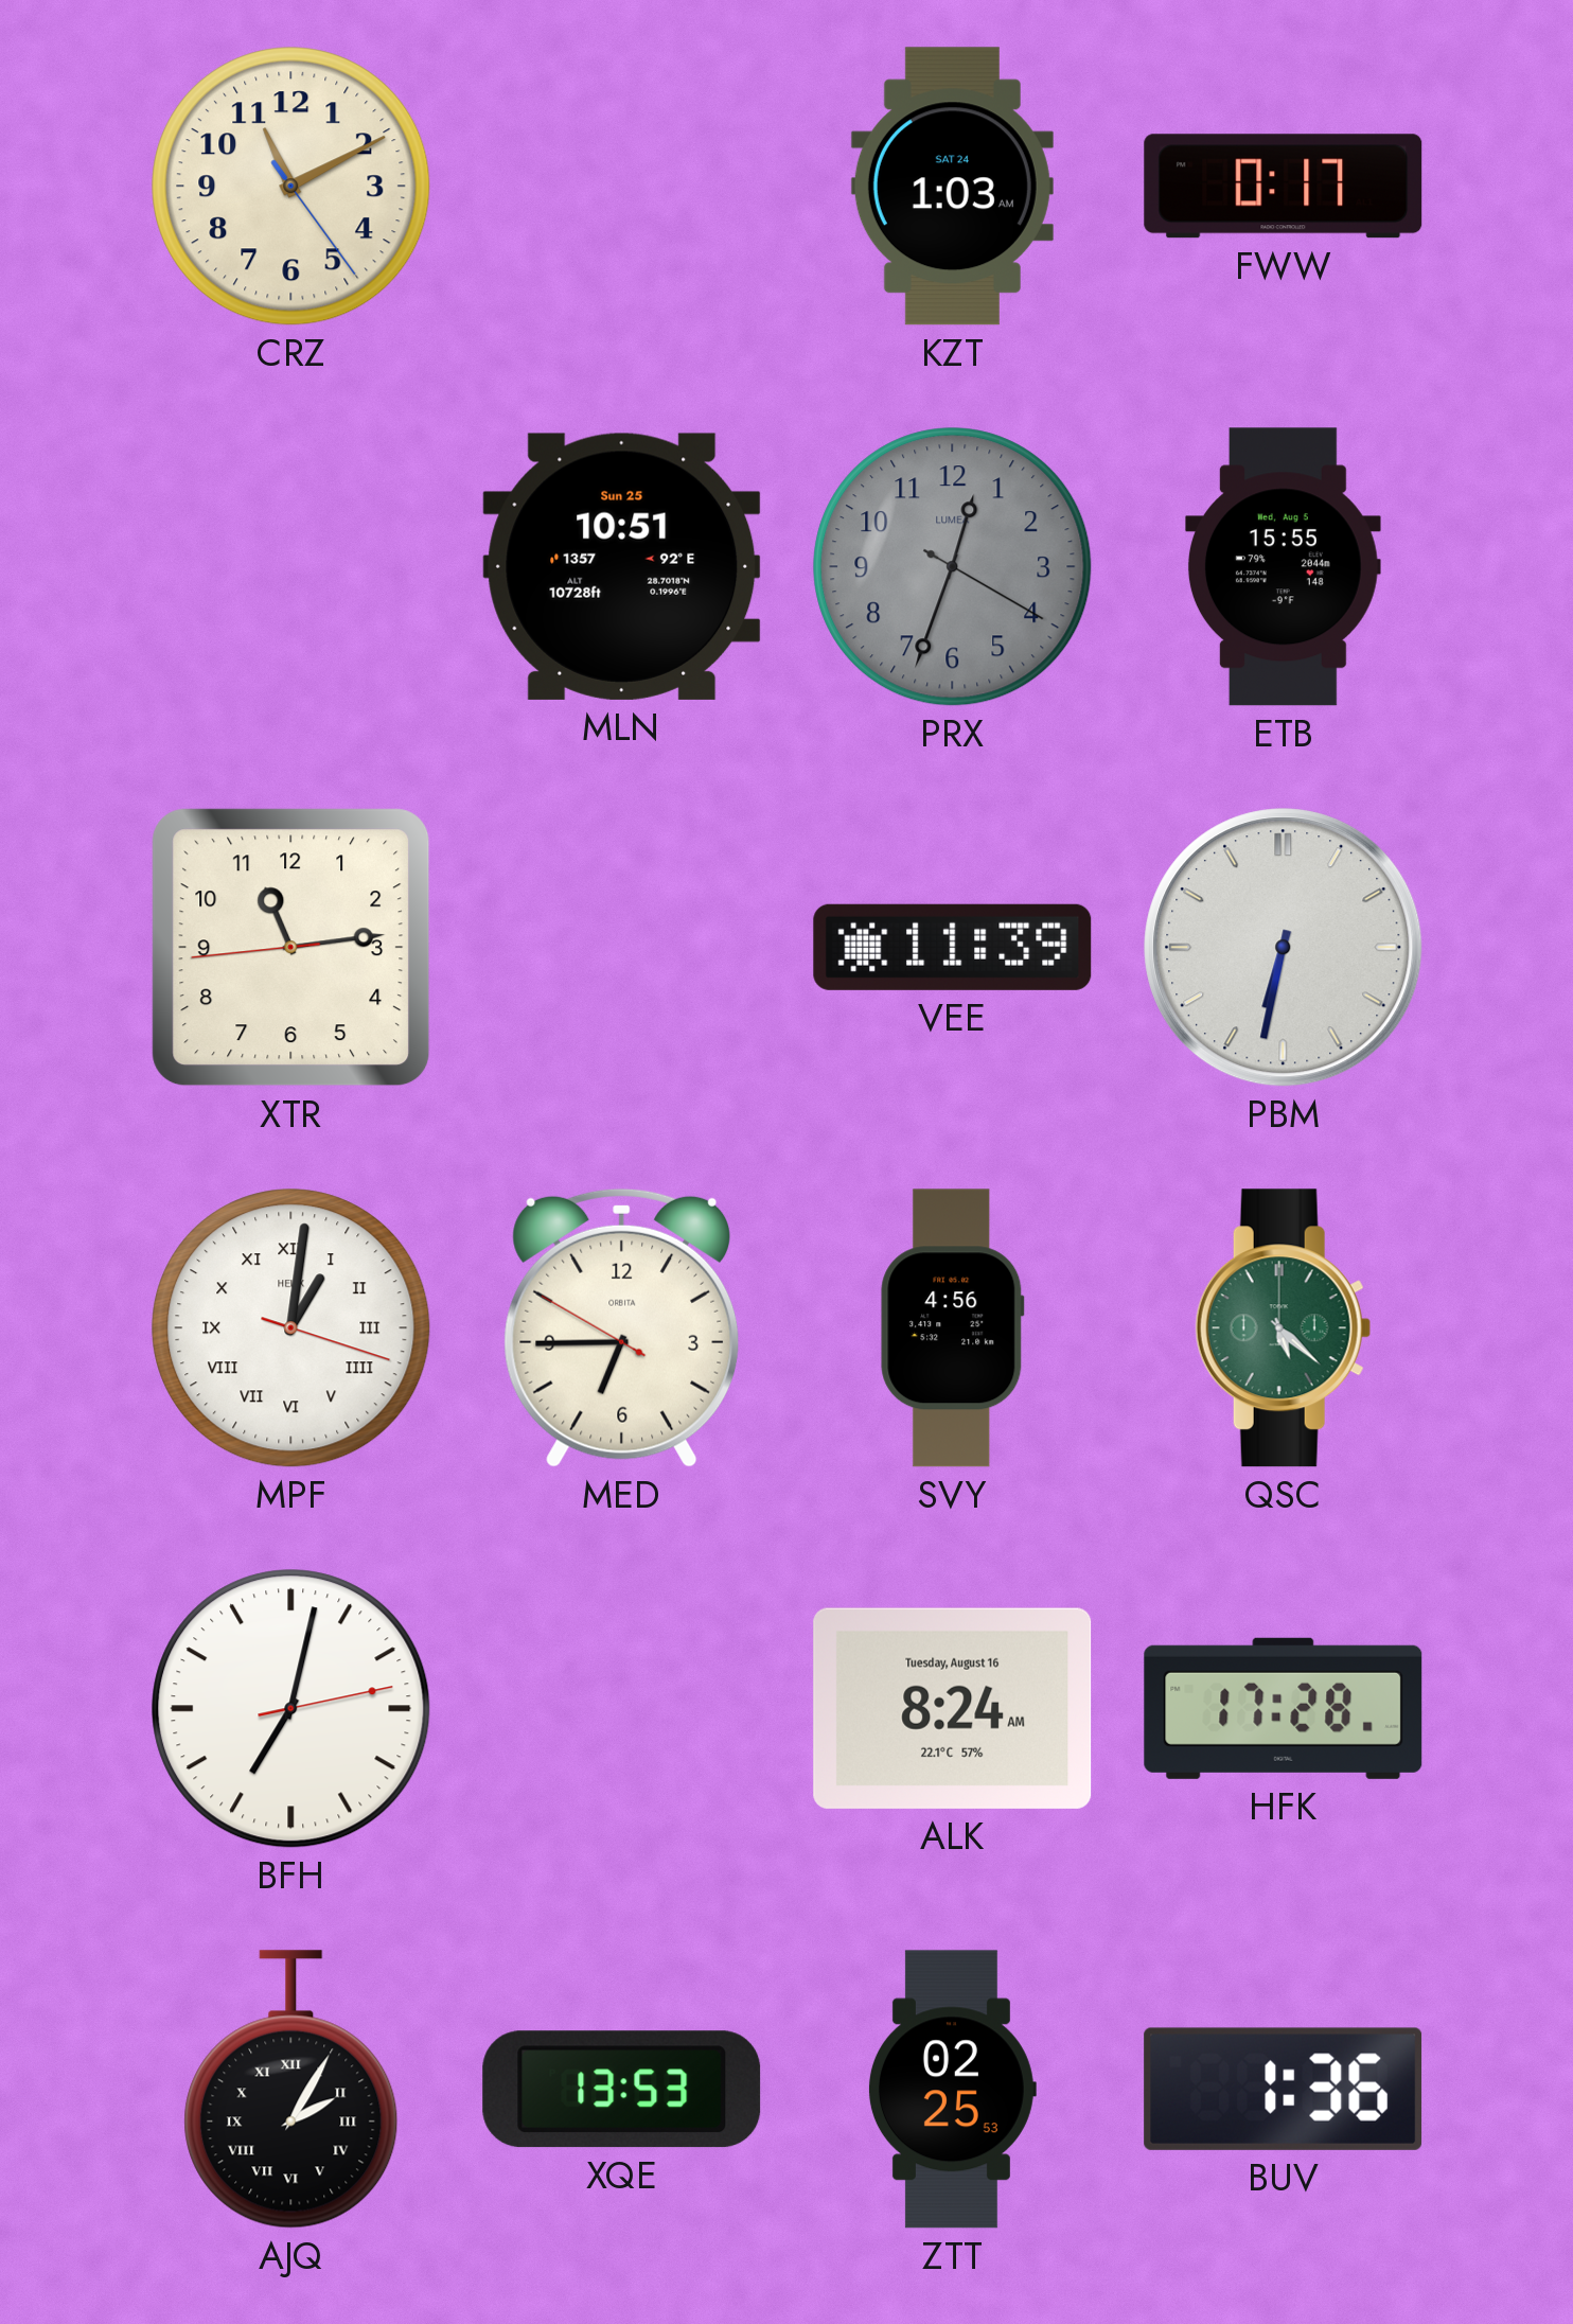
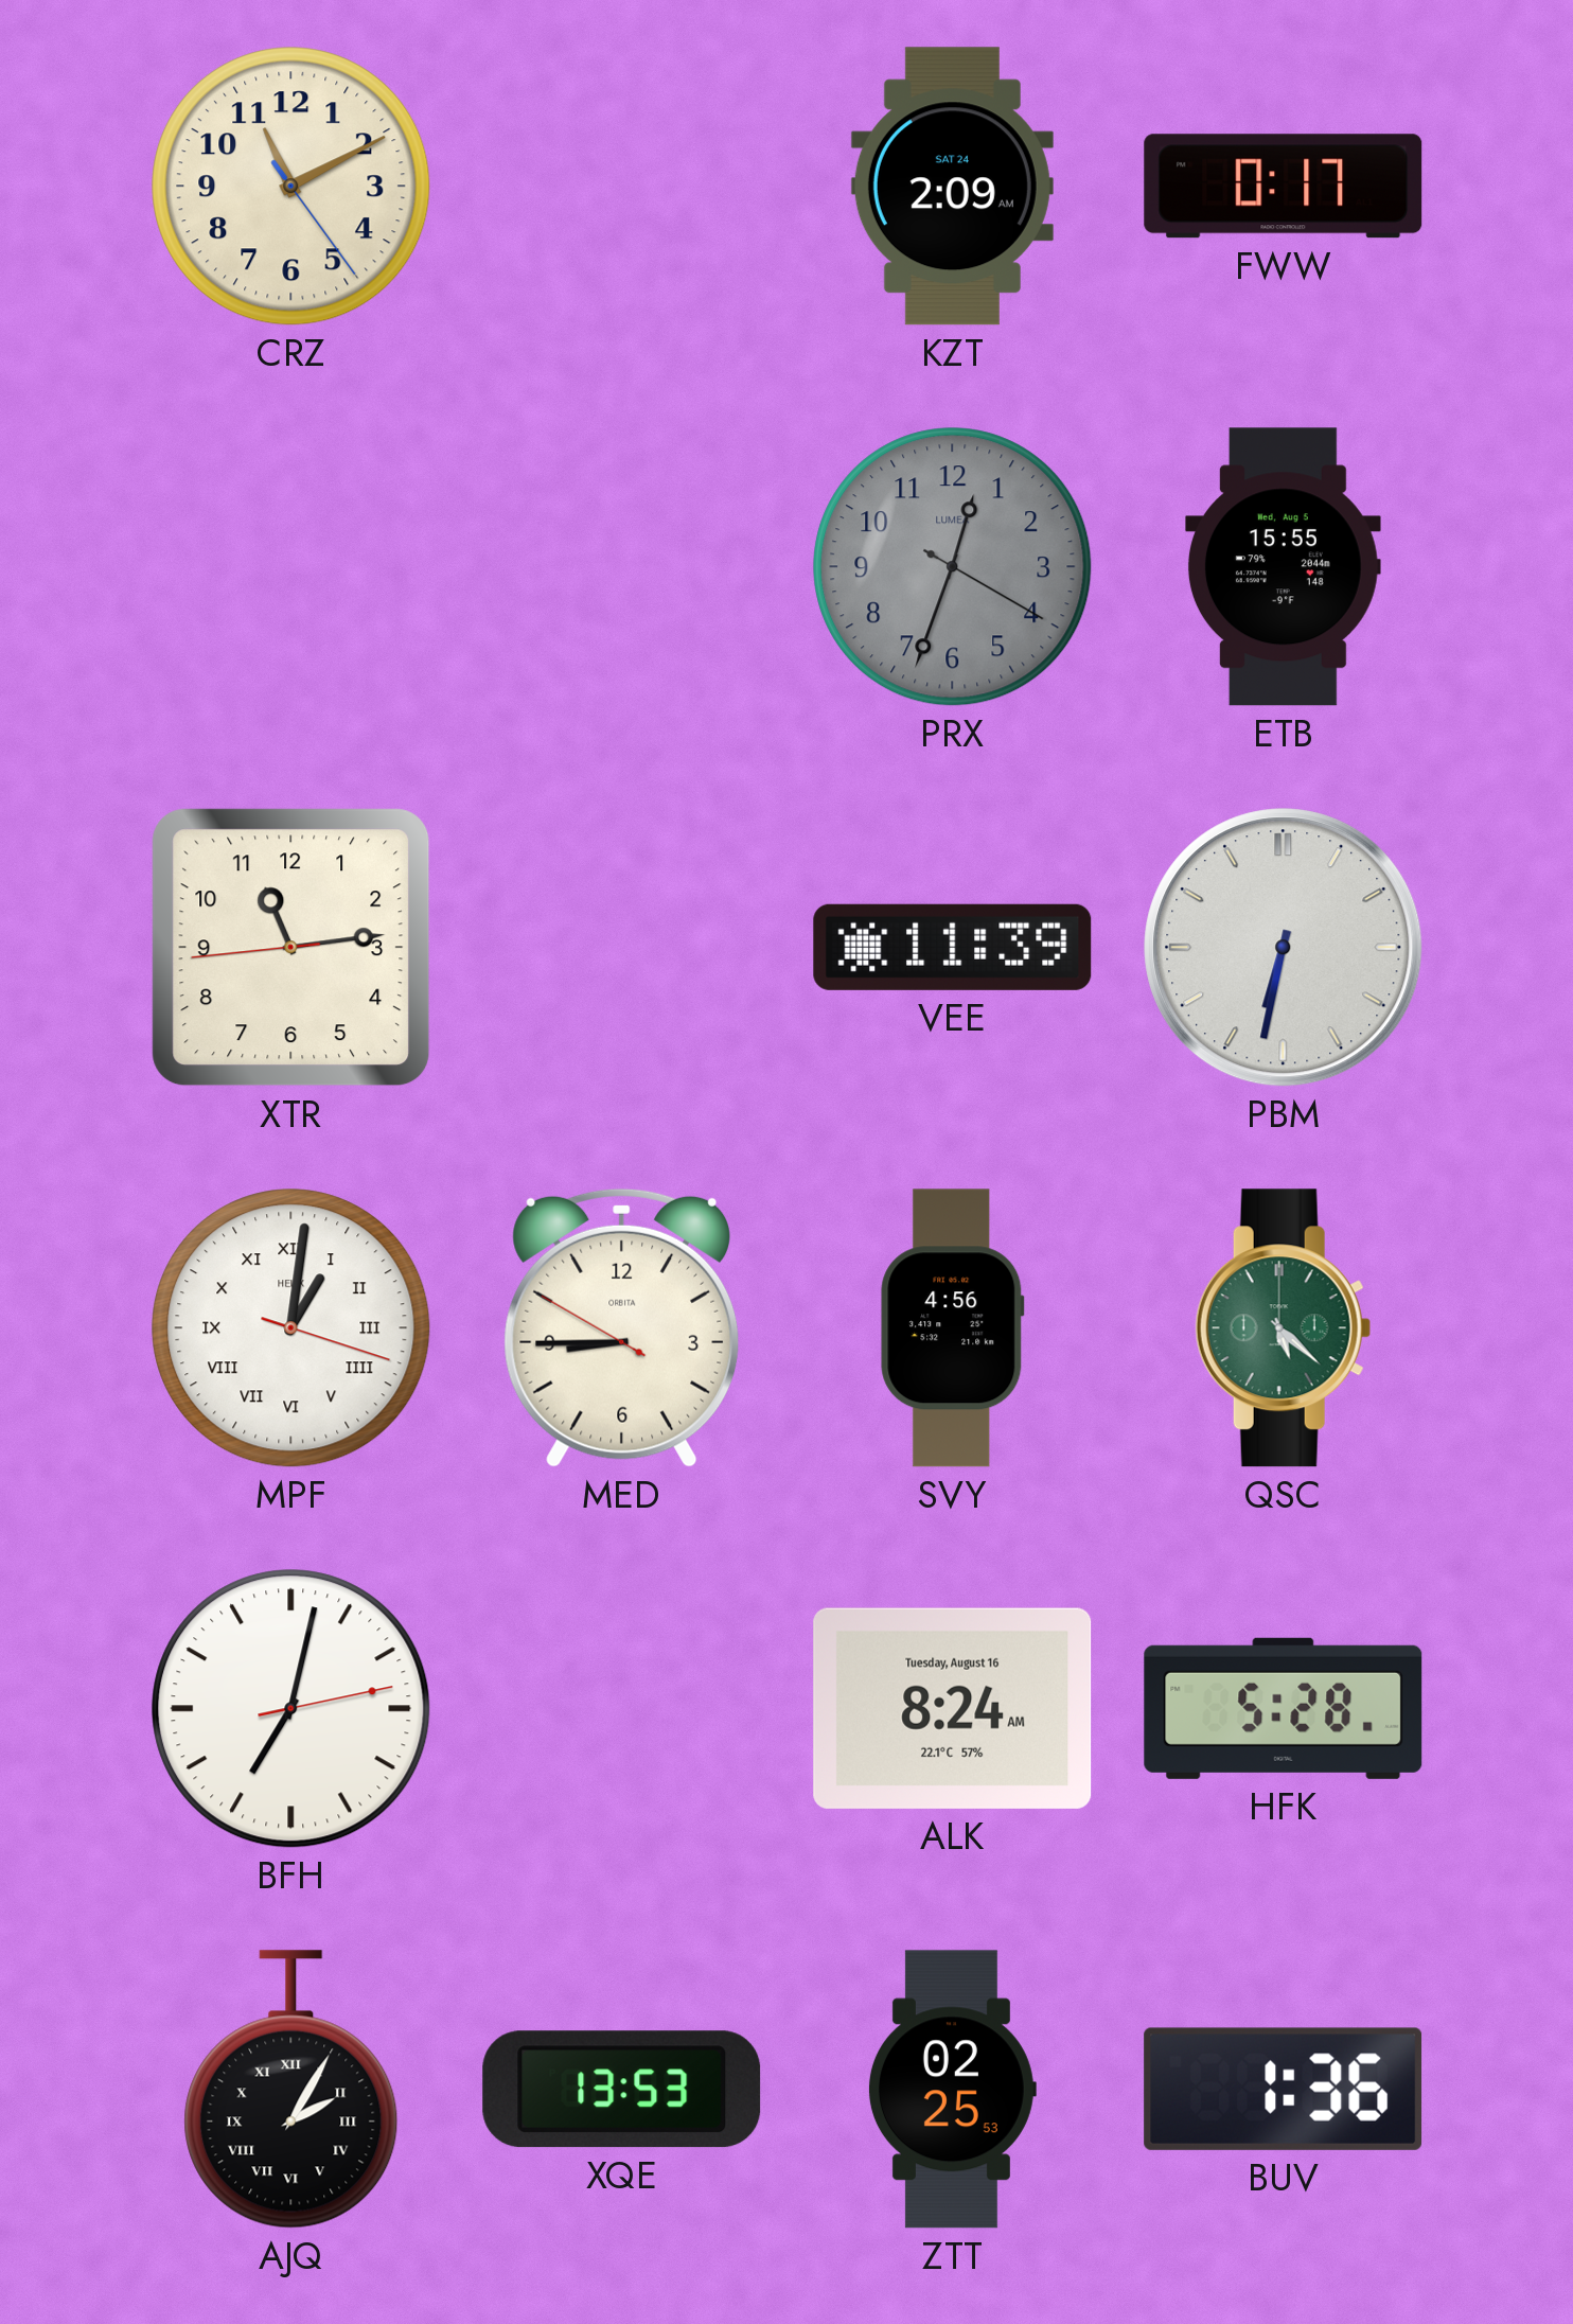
KZT: 1:03 -> 2:09
MLN: 10:51 -> none
MED: 6:44 -> 8:44
HFK: 17:28 -> 5:28
